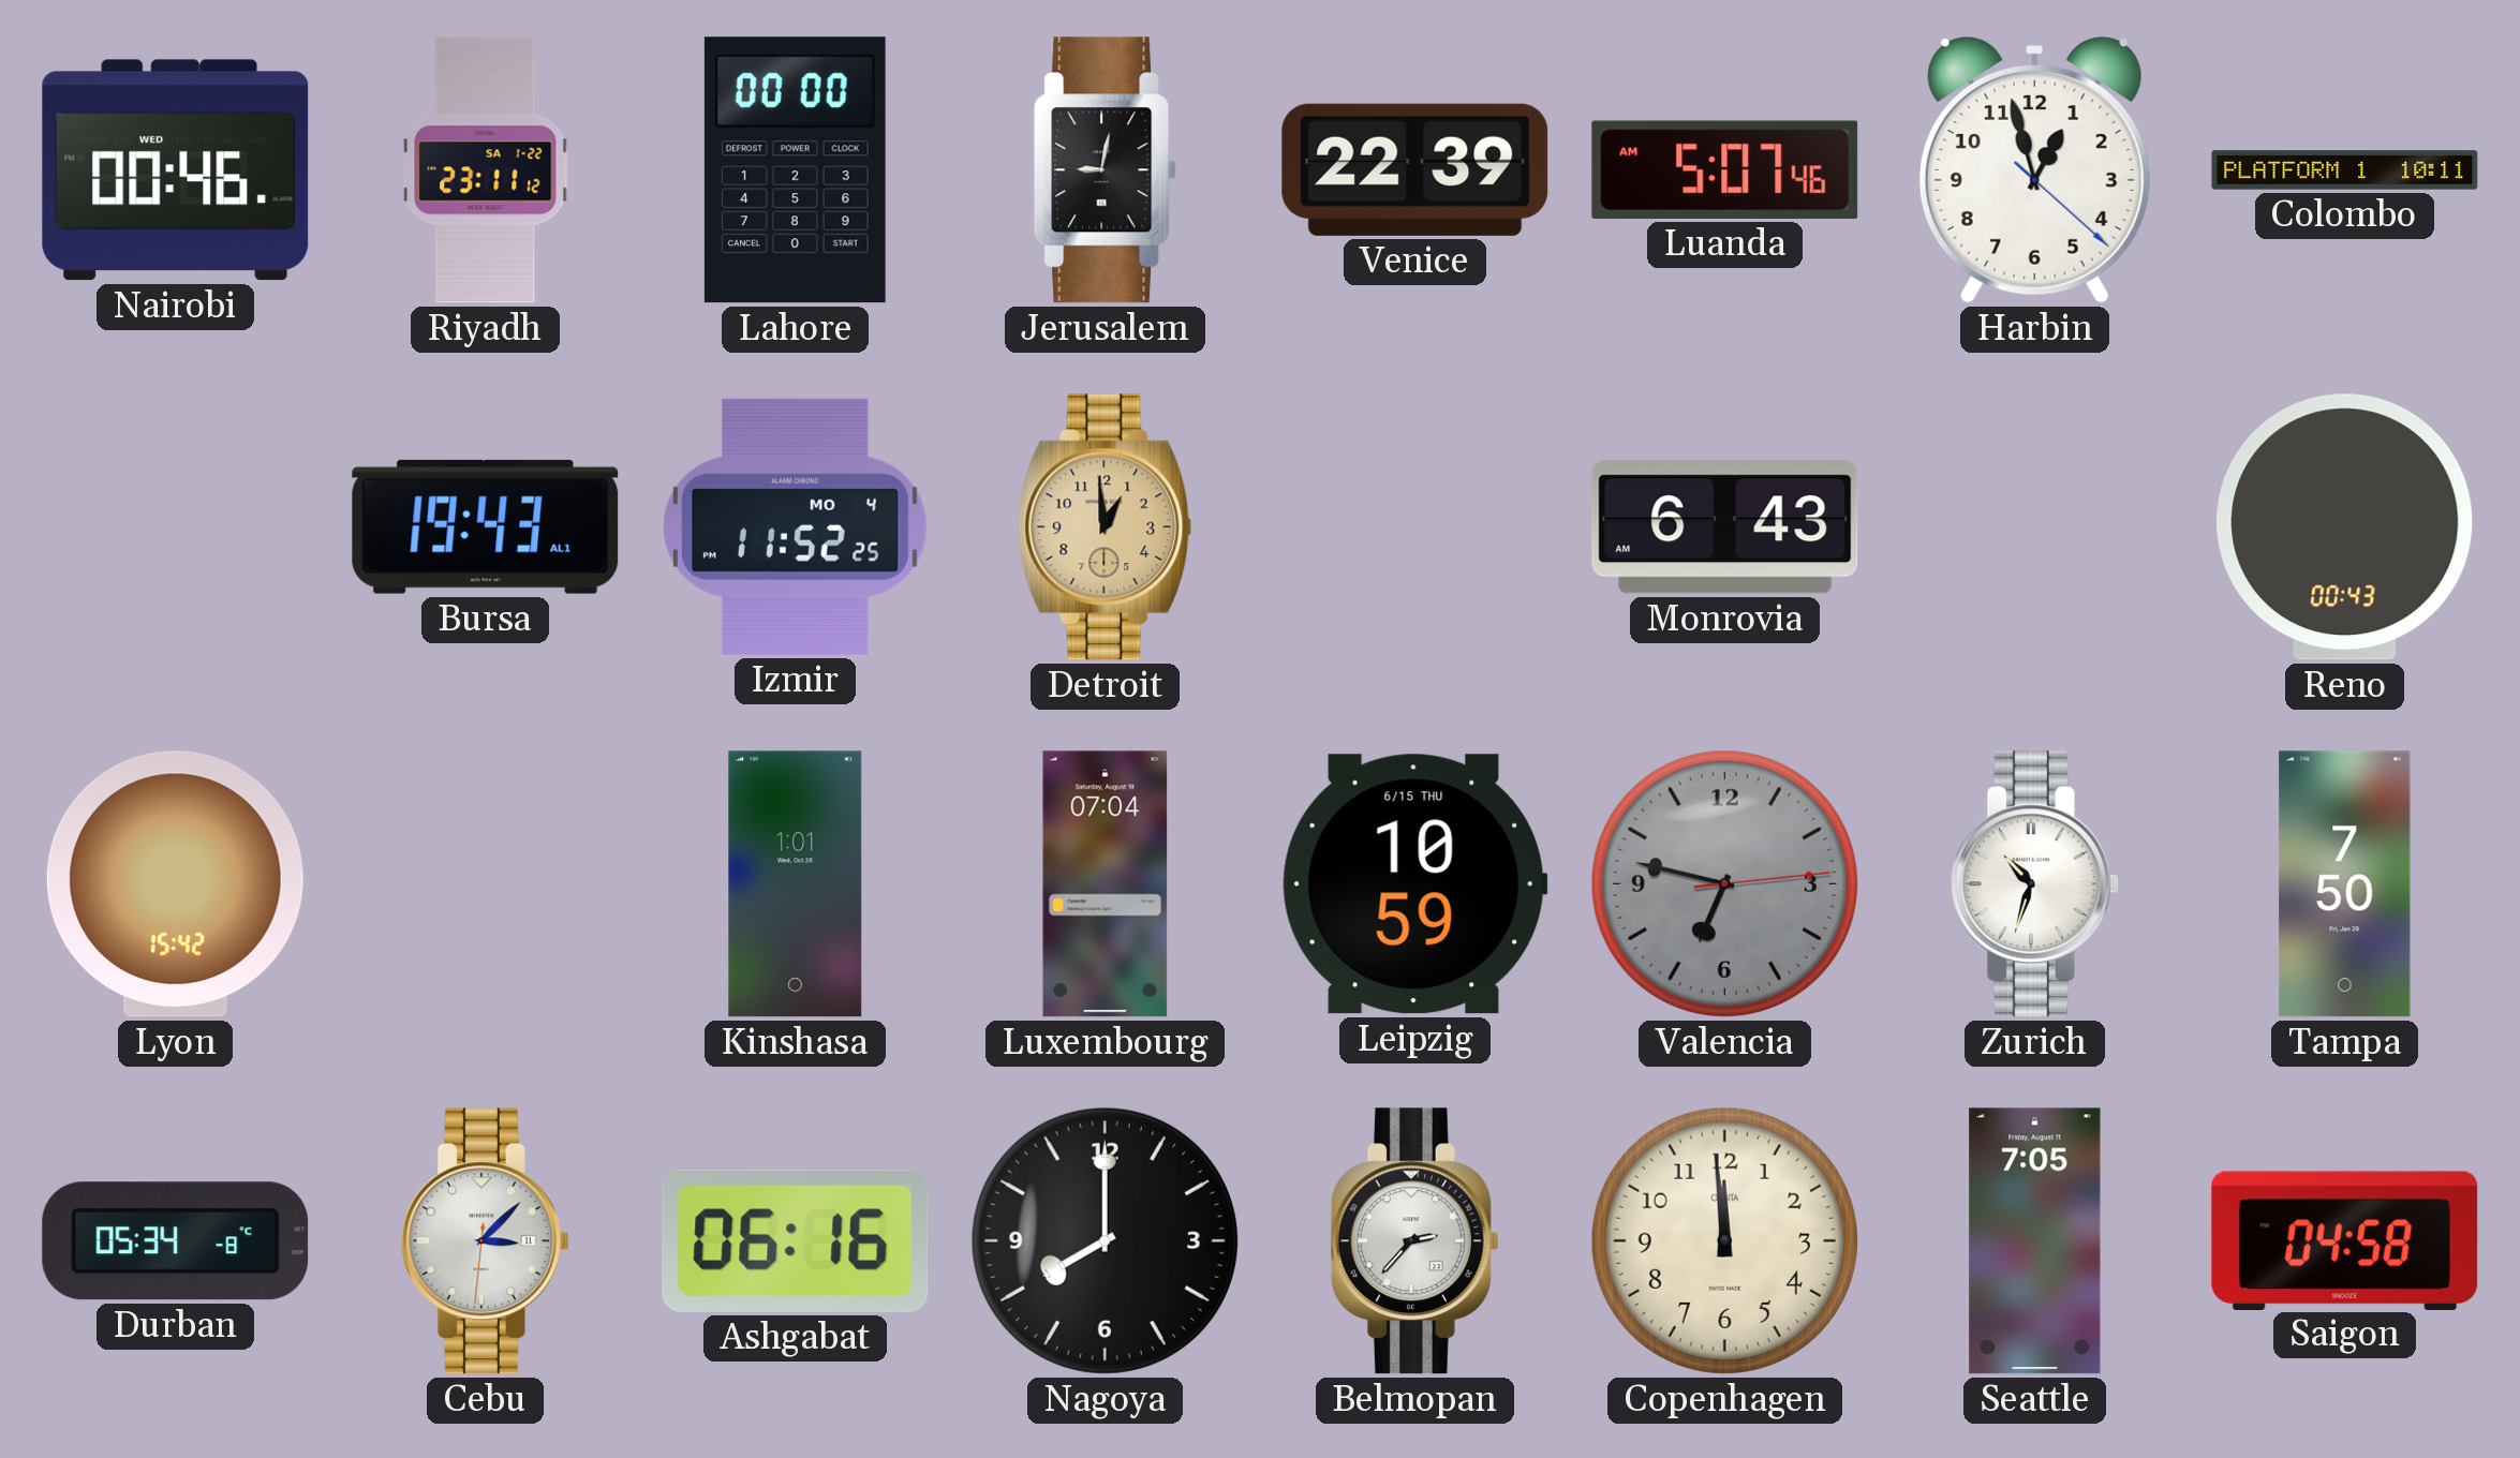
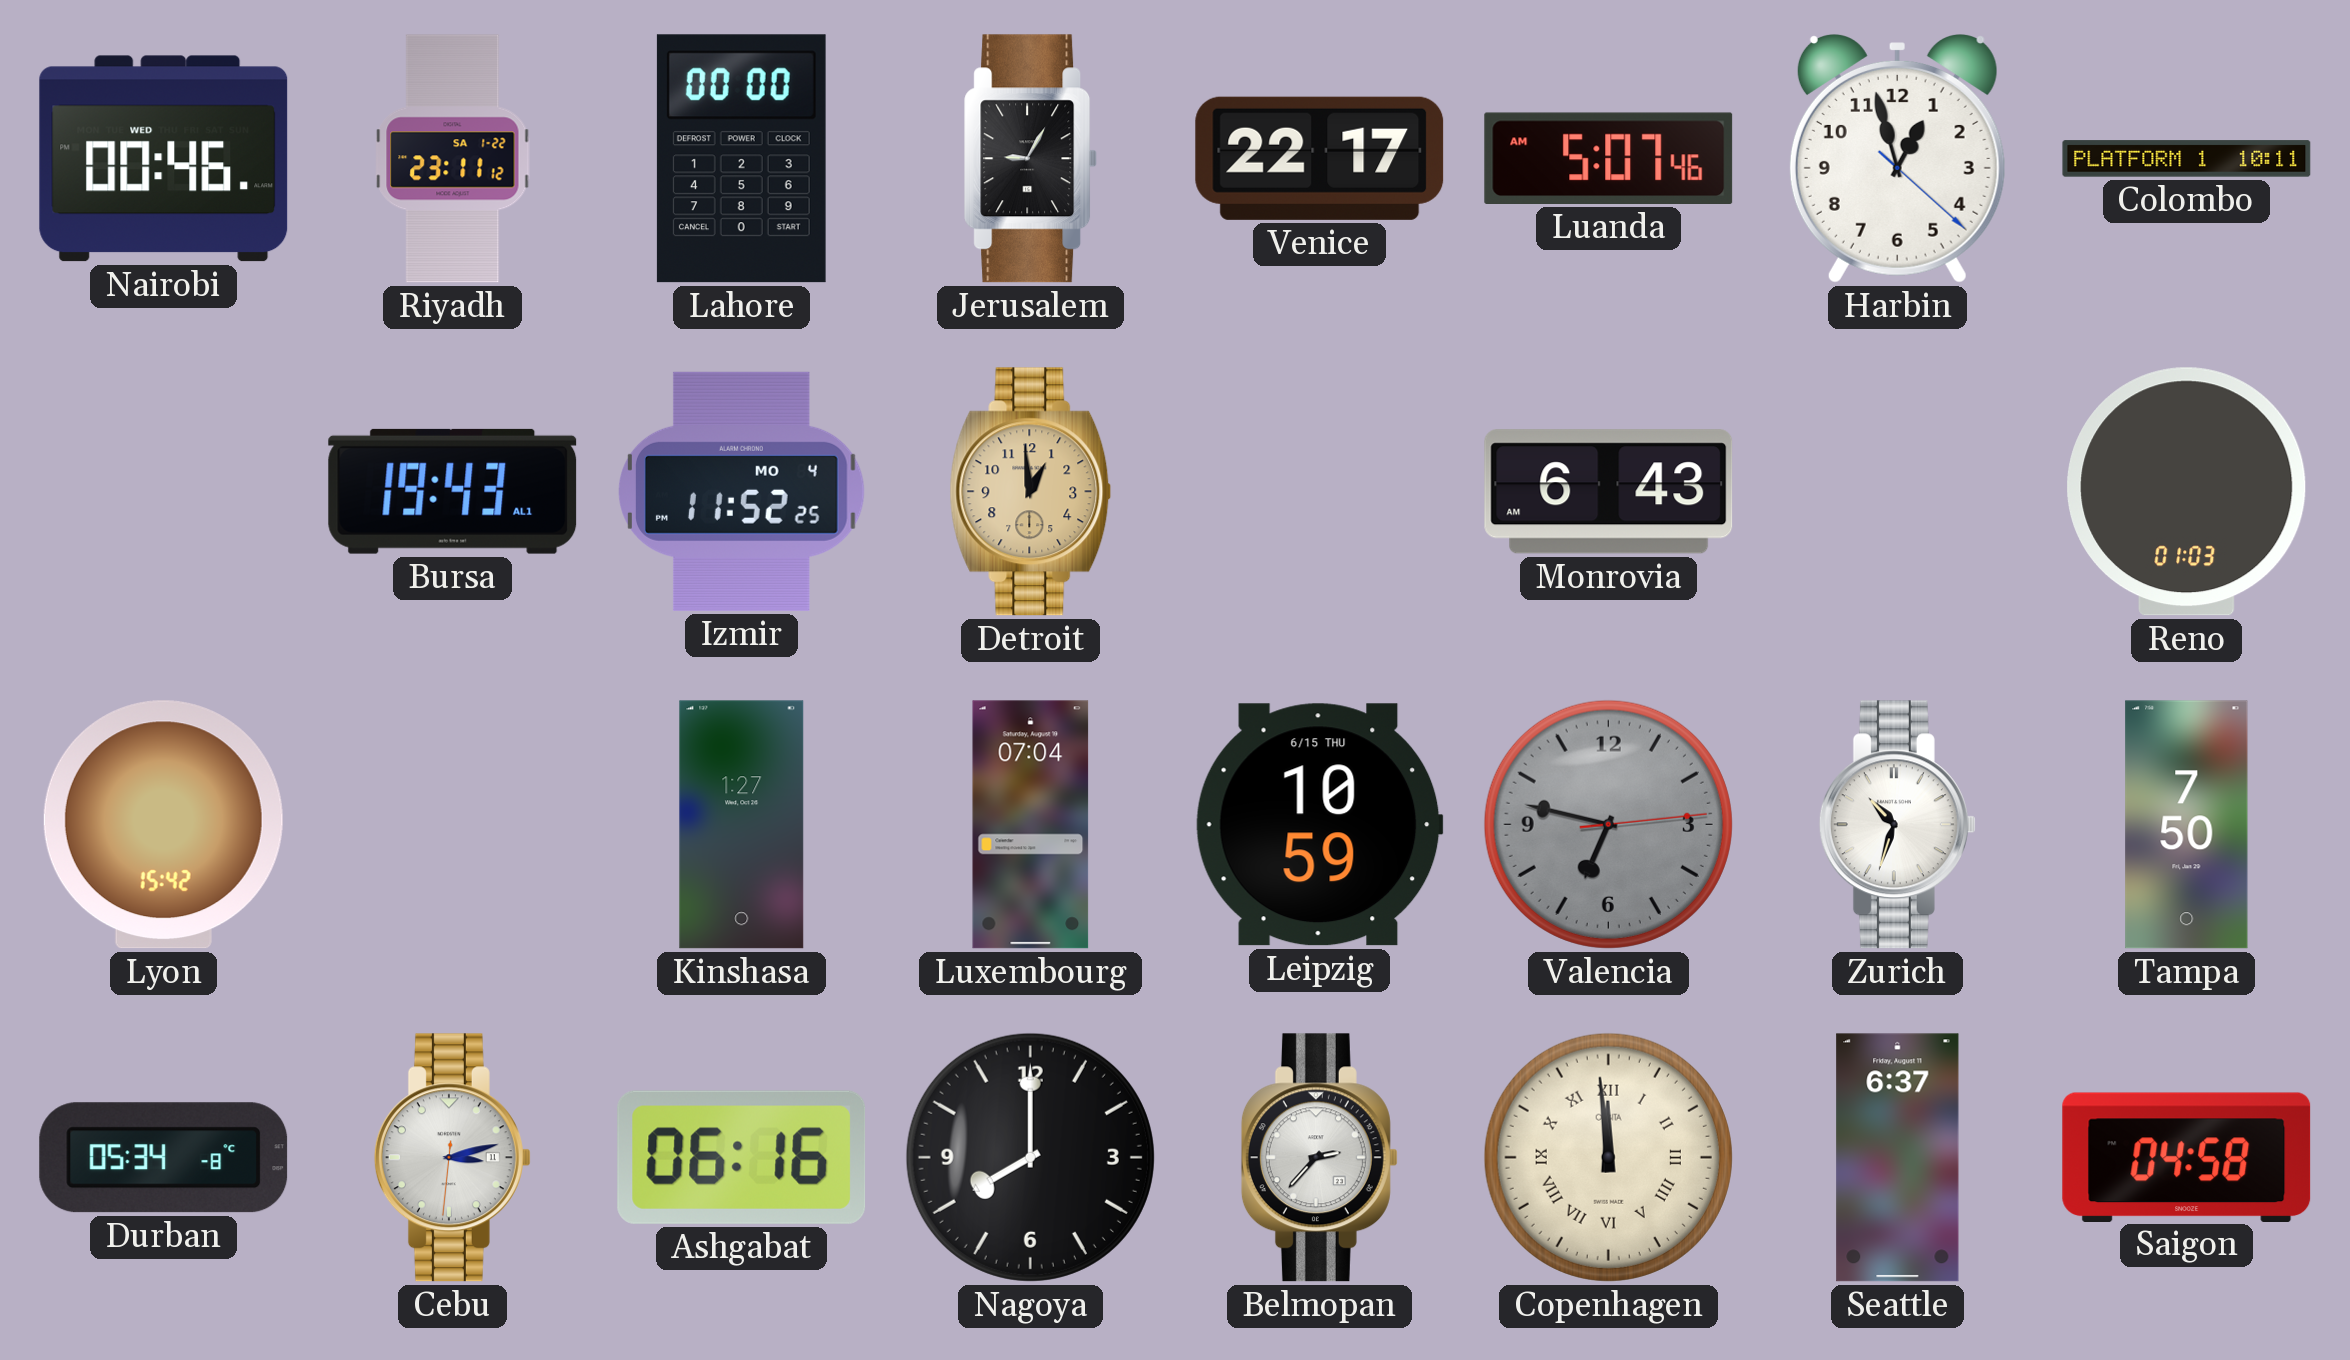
Jerusalem: 9:02 -> 9:05
Venice: 22:39 -> 22:17
Reno: 00:43 -> 01:03
Kinshasa: 1:01 -> 1:27
Cebu: 3:07 -> 3:12
Copenhagen numerals: Arabic -> Roman
Seattle: 7:05 -> 6:37
